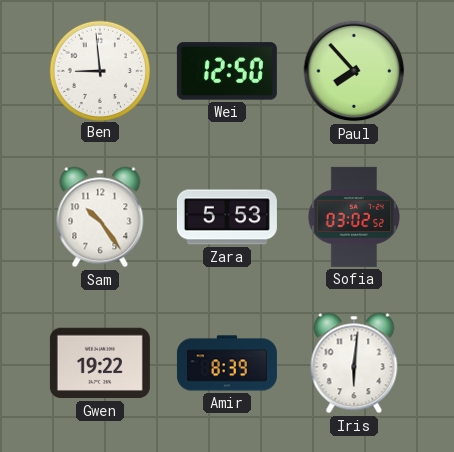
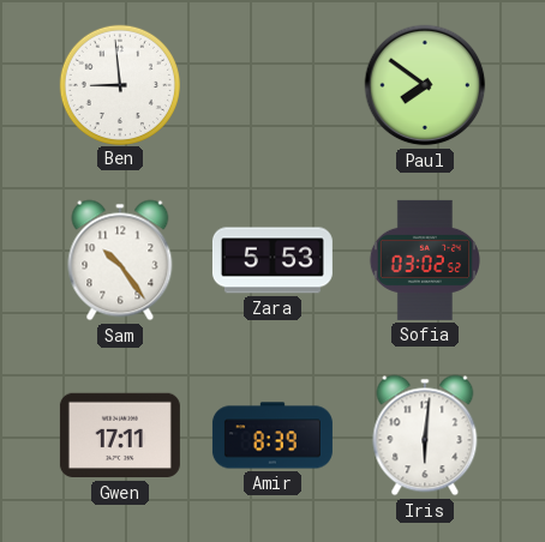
Wei: 12:50 -> none
Paul: 7:53 -> 7:51
Gwen: 19:22 -> 17:11
